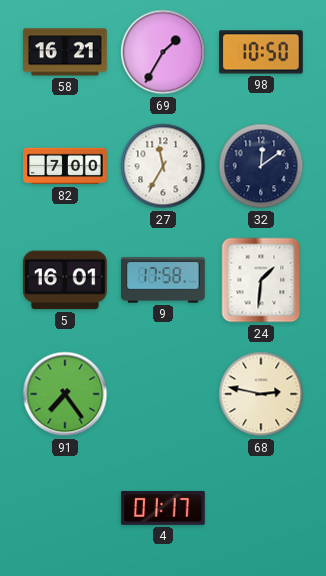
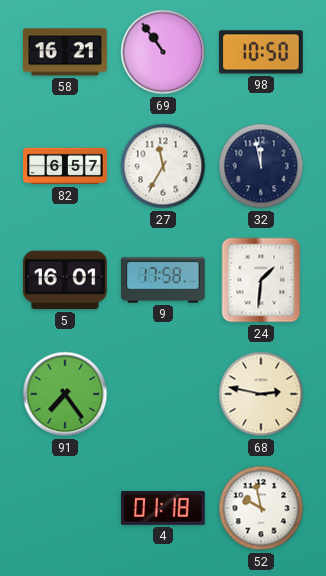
69: 1:35 -> 10:54
82: 7:00 -> 6:57
32: 12:09 -> 11:58
4: 01:17 -> 01:18
52: none -> 9:58
